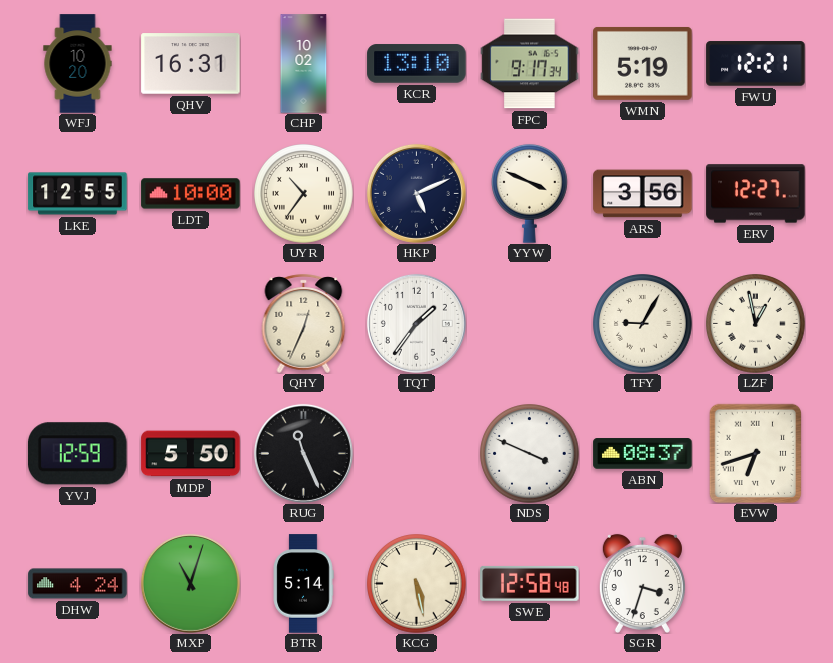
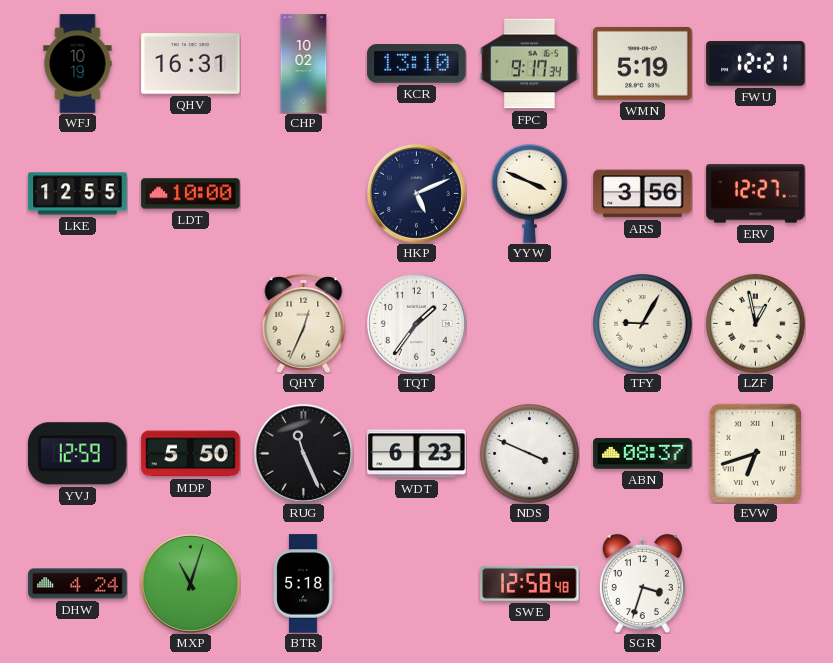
WFJ: 10:20 -> 10:19
UYR: 10:36 -> none
WDT: none -> 6:23
BTR: 5:14 -> 5:18
KCG: 5:28 -> none
